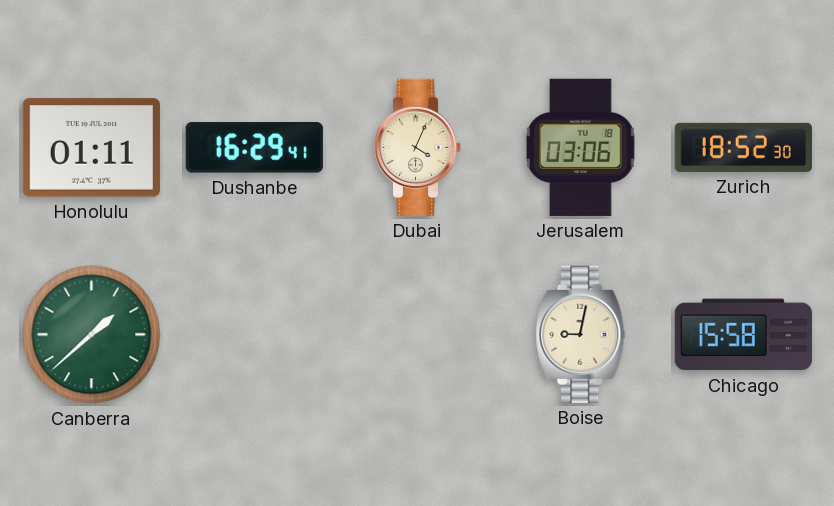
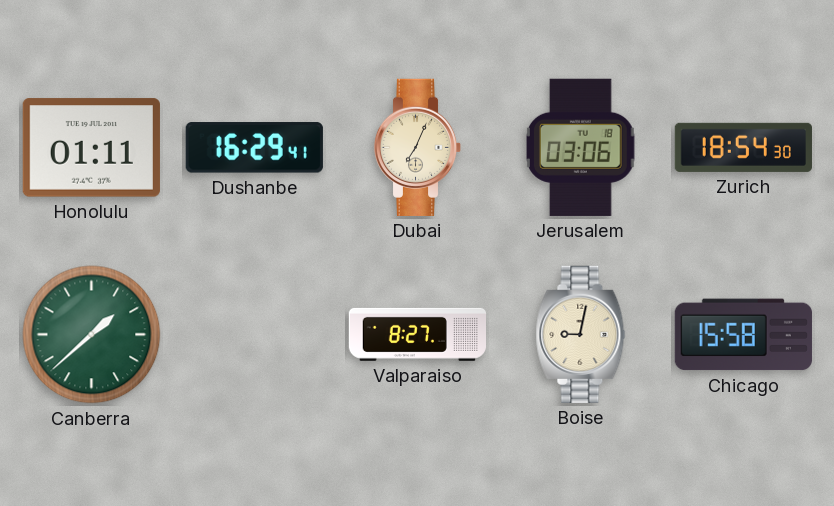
Dubai: 4:04 -> 7:04
Zurich: 18:52 -> 18:54
Valparaiso: none -> 8:27
